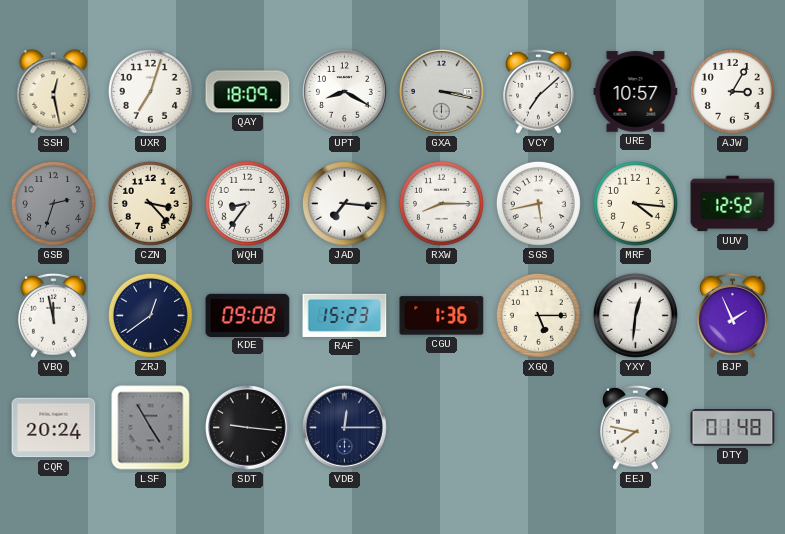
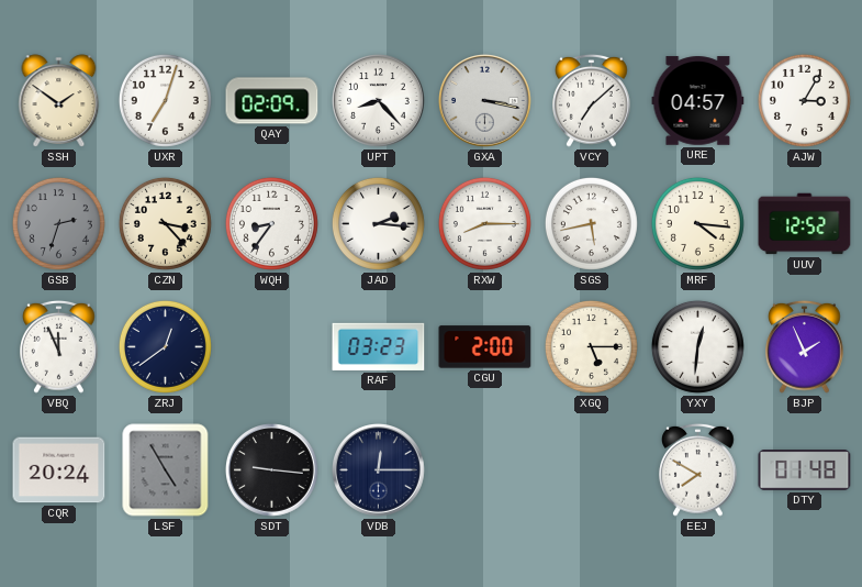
SSH: 12:28 -> 1:51
QAY: 18:09 -> 02:09
UPT: 8:20 -> 8:23
URE: 10:57 -> 04:57
JAD: 7:16 -> 2:16
VBQ: 11:58 -> 11:56
KDE: 09:08 -> none
RAF: 15:23 -> 03:23
CGU: 1:36 -> 2:00
EEJ: 7:47 -> 7:50
